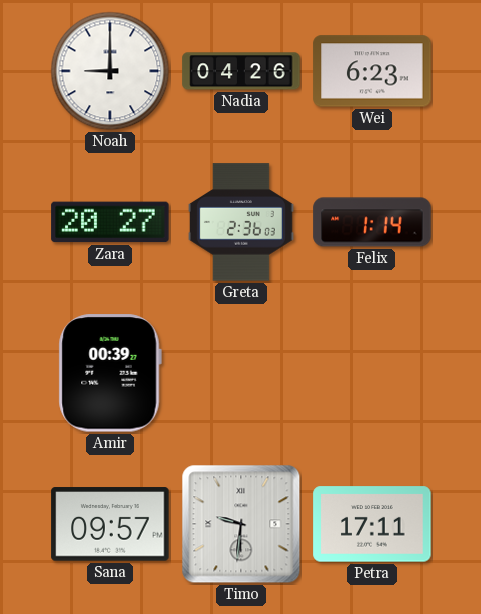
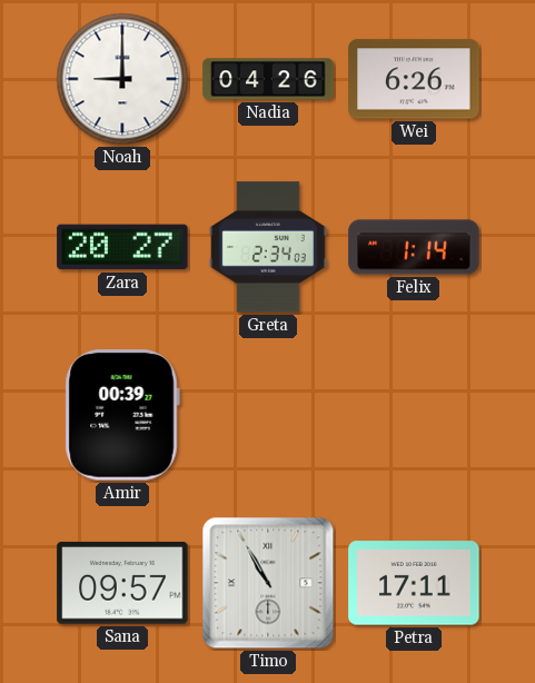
Wei: 6:23 -> 6:26
Greta: 2:36 -> 2:34
Timo: 9:31 -> 10:55
